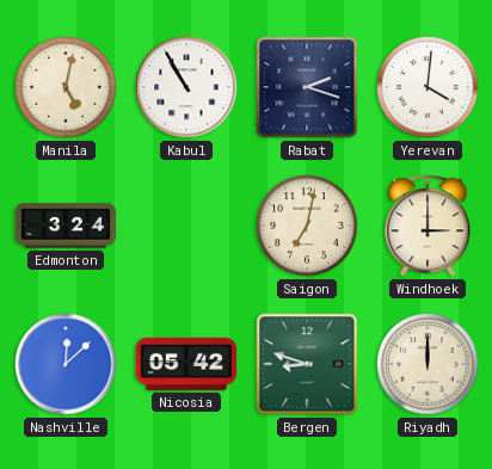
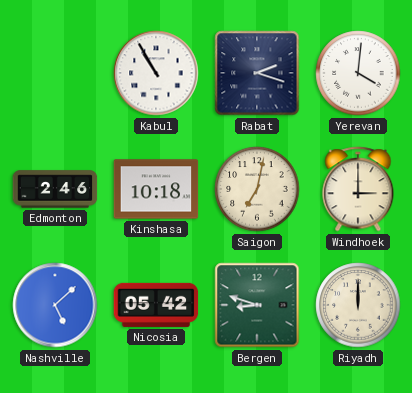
Manila: 5:02 -> none
Edmonton: 3:24 -> 2:46
Kinshasa: none -> 10:18
Nashville: 12:08 -> 5:08
